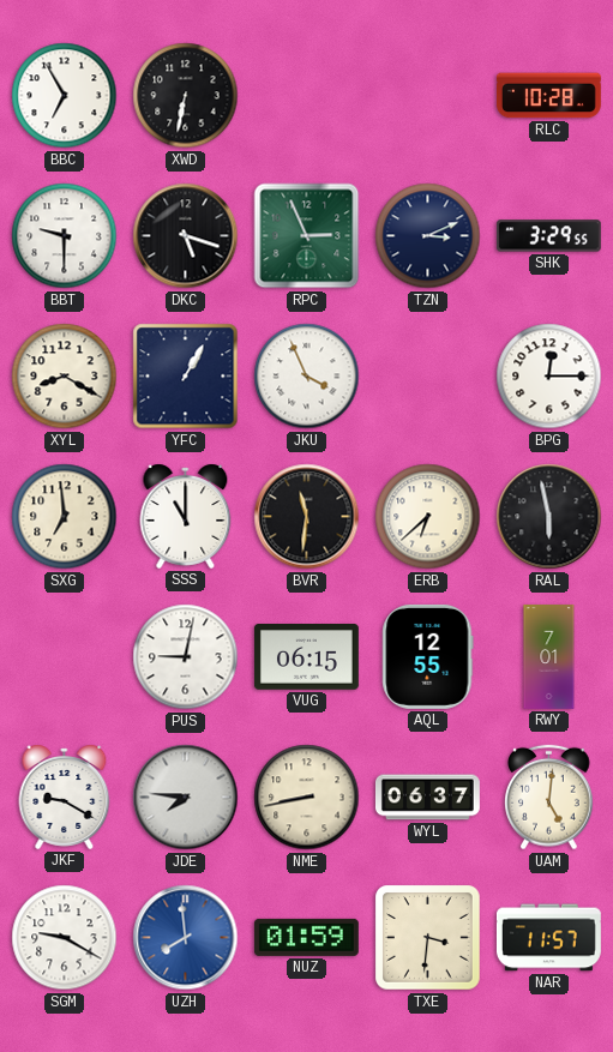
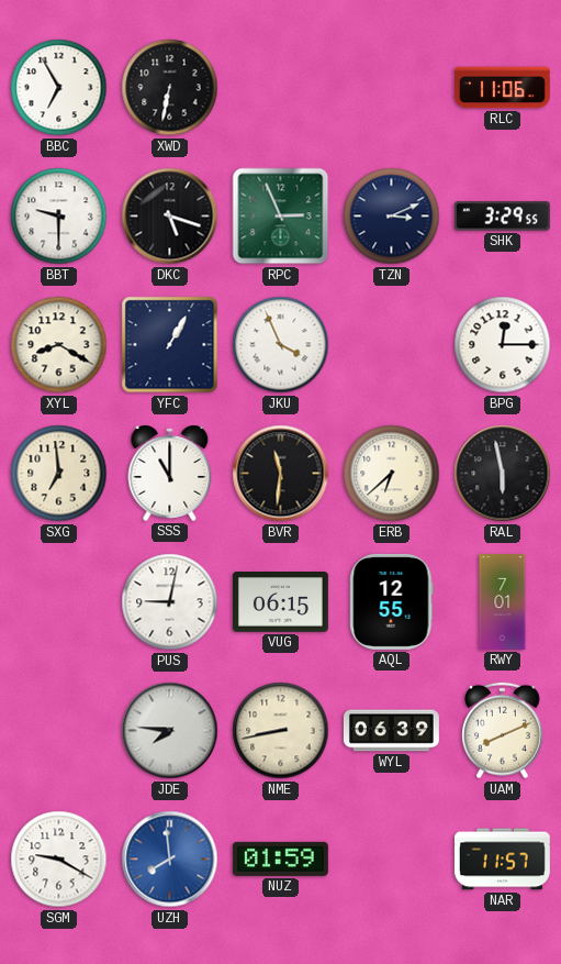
RLC: 10:28 -> 11:06
JKF: 9:20 -> none
WYL: 06:37 -> 06:39
UAM: 5:01 -> 8:11
TXE: 3:31 -> none
